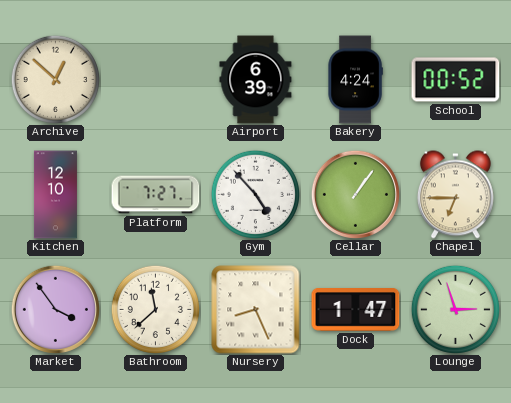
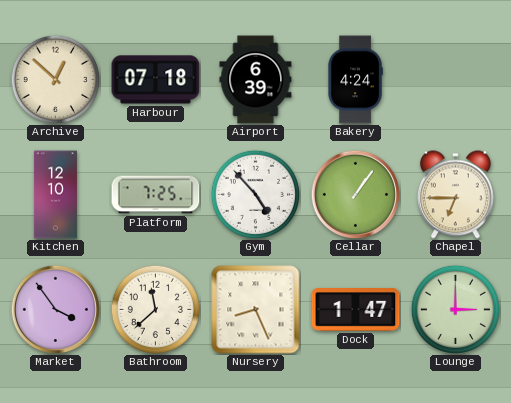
Harbour: none -> 07:18
School: 00:52 -> none
Platform: 7:27 -> 7:25
Lounge: 2:57 -> 3:00
